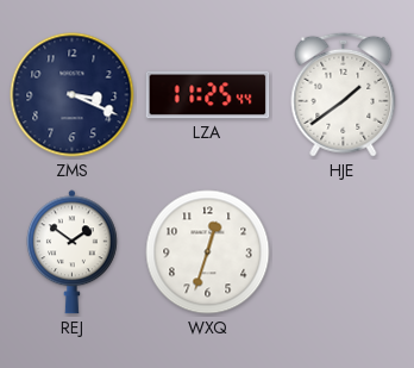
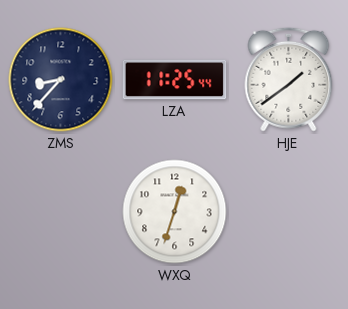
ZMS: 3:19 -> 8:37
REJ: 1:51 -> none
